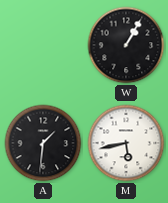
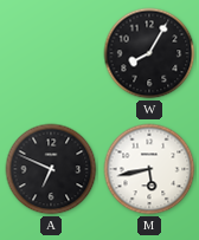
W: 1:05 -> 8:05
A: 1:31 -> 6:49
